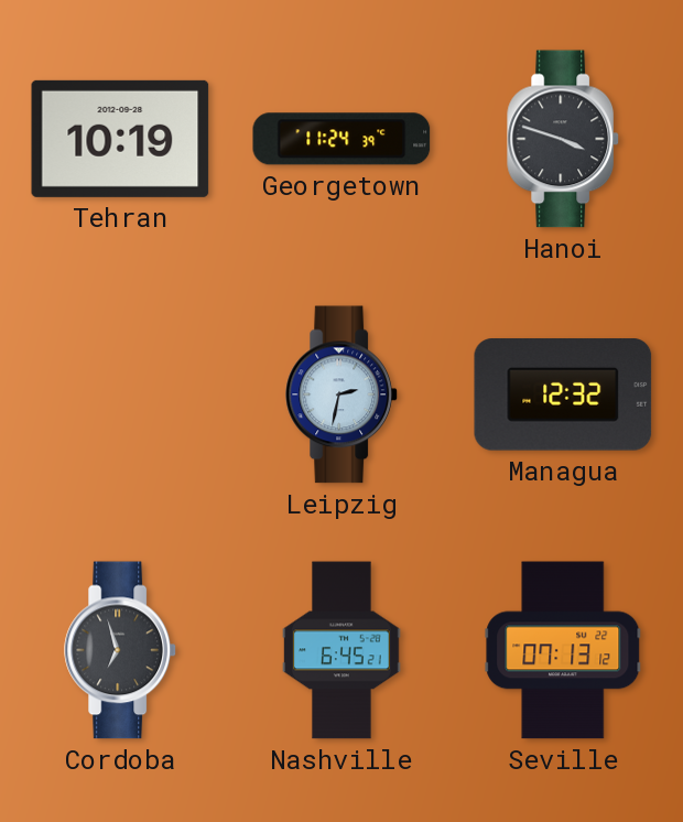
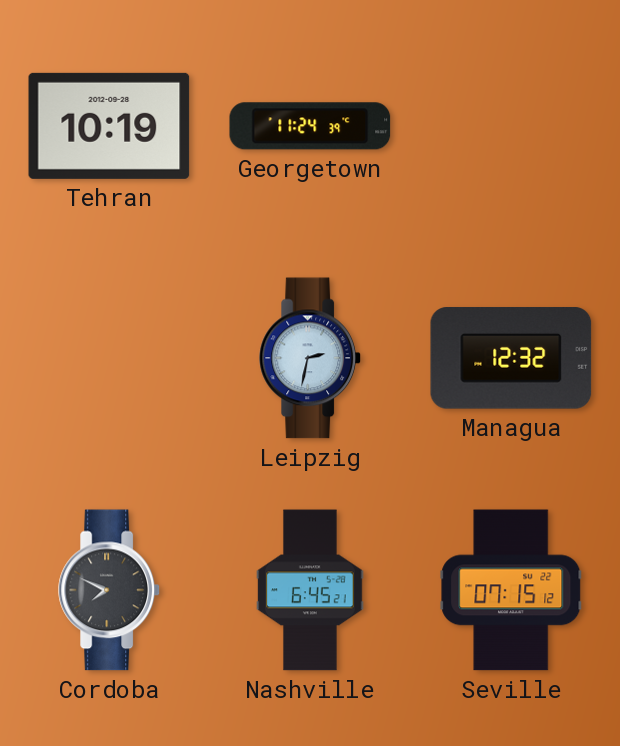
Hanoi: 3:48 -> none
Cordoba: 6:57 -> 7:49
Seville: 07:13 -> 07:15
